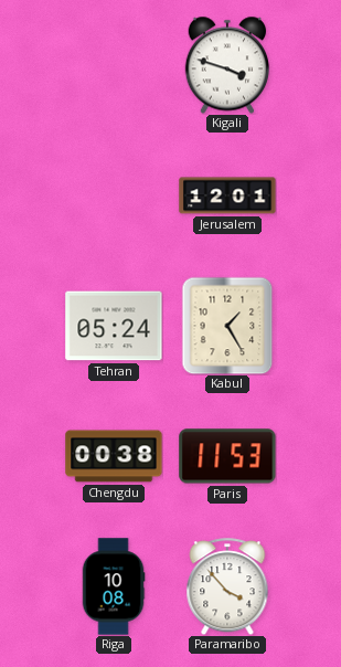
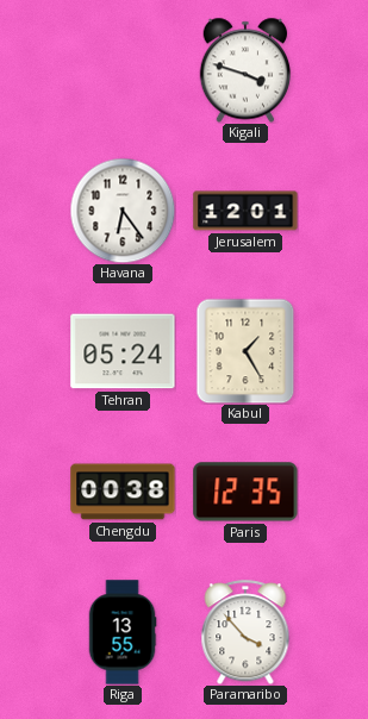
Havana: none -> 6:24
Paris: 11:53 -> 12:35
Riga: 10:08 -> 13:55
